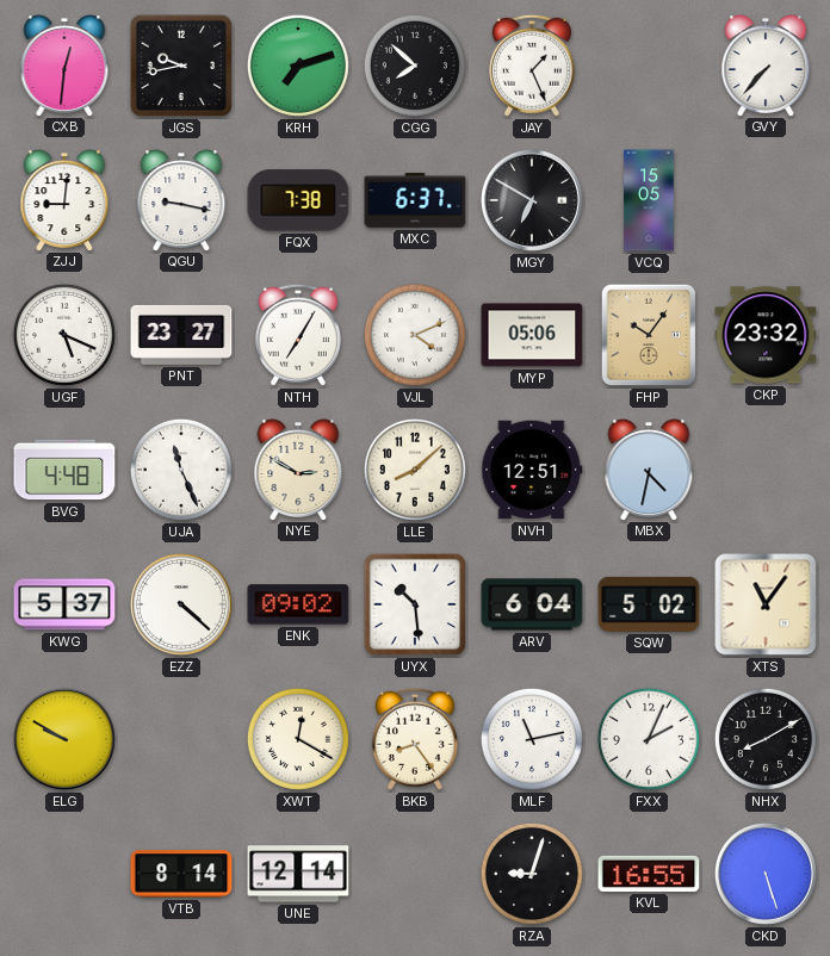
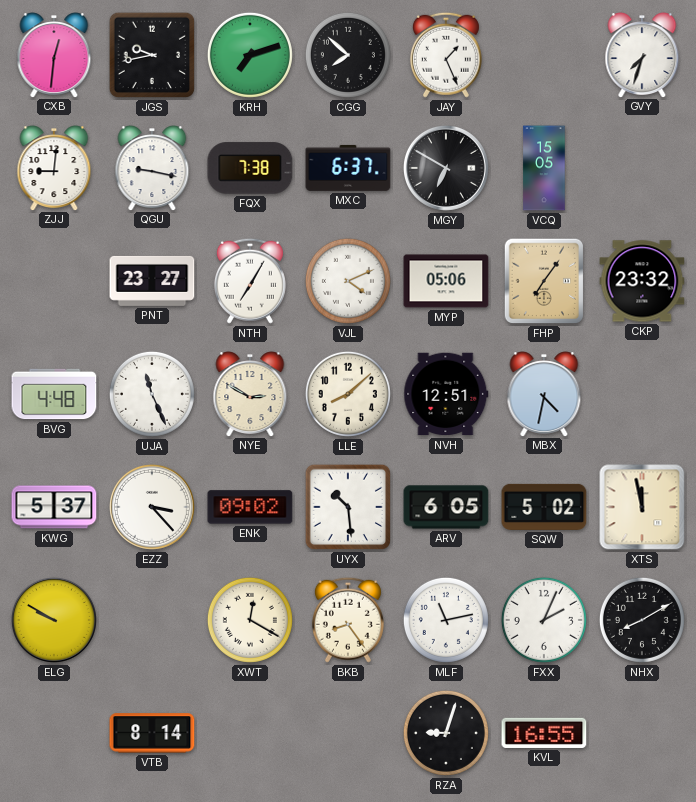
GVY: 7:37 -> 7:33
UGF: 5:19 -> none
FHP: 10:06 -> 7:06
EZZ: 4:22 -> 3:23
ARV: 6:04 -> 6:05
XTS: 11:06 -> 11:58
UNE: 12:14 -> none
CKD: 5:27 -> none
